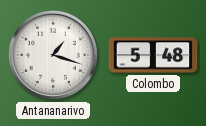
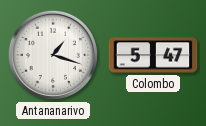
Colombo: 5:48 -> 5:47
